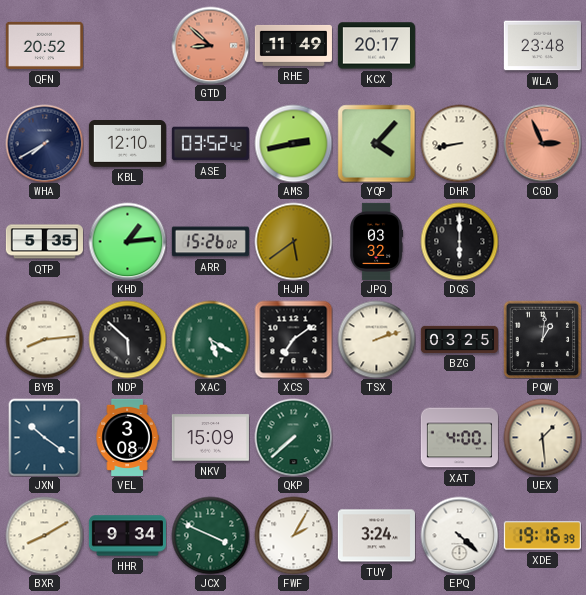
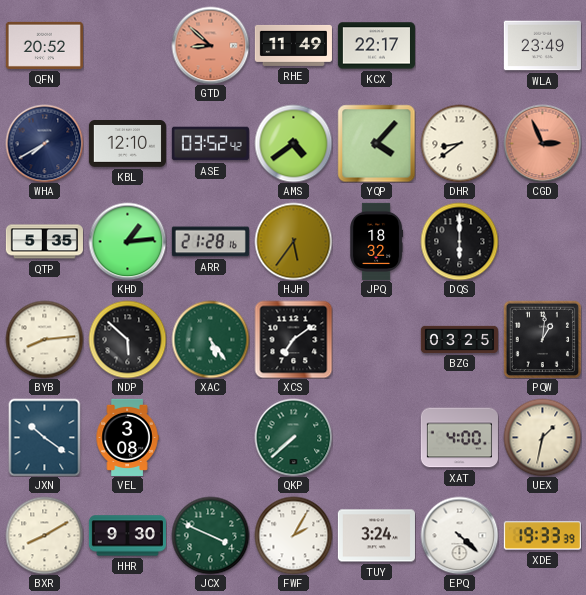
KCX: 20:17 -> 22:17
WLA: 23:48 -> 23:49
AMS: 2:43 -> 4:39
DHR: 8:43 -> 8:39
ARR: 15:26 -> 21:28
HJH: 5:39 -> 5:36
JPQ: 03:32 -> 18:32
XAC: 5:20 -> 5:24
TSX: 2:12 -> none
NKV: 15:09 -> none
UEX: 1:29 -> 1:32
HHR: 9:34 -> 9:30
XDE: 19:16 -> 19:33
